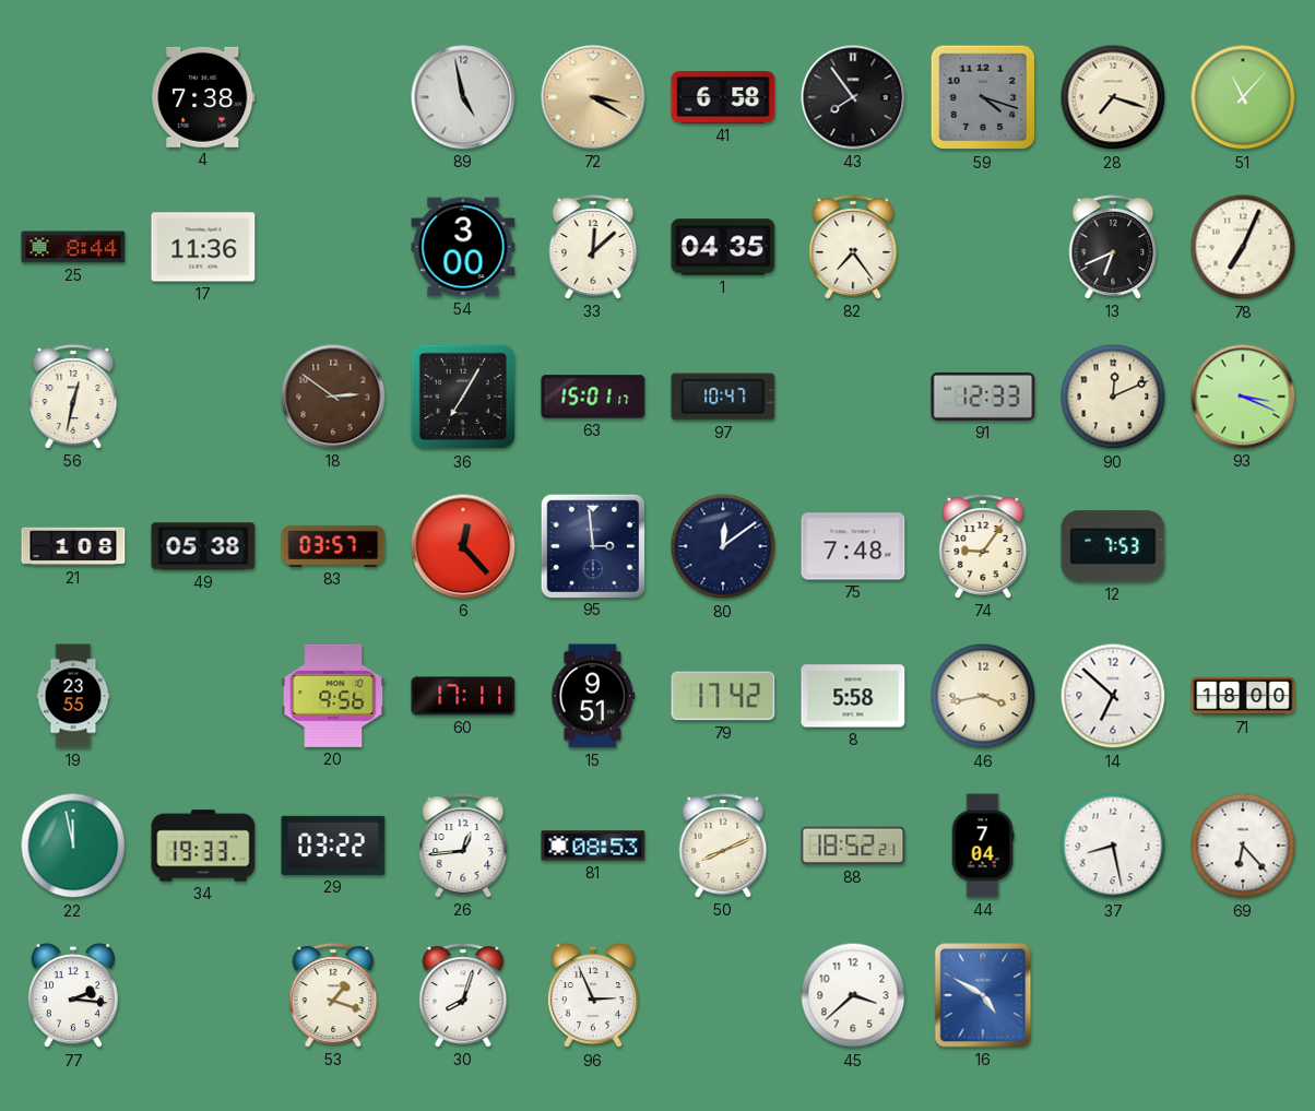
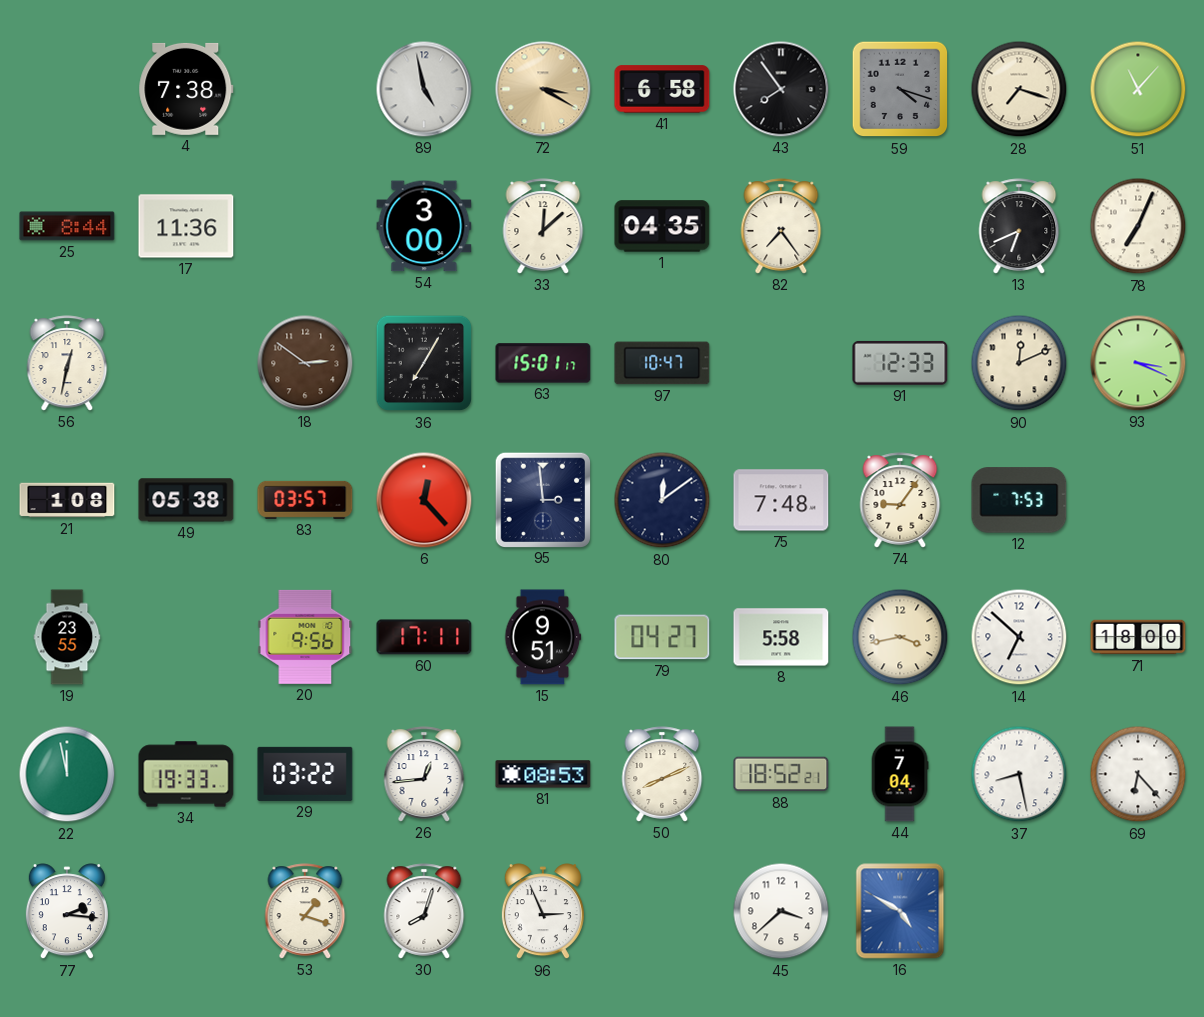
79: 17:42 -> 04:27
